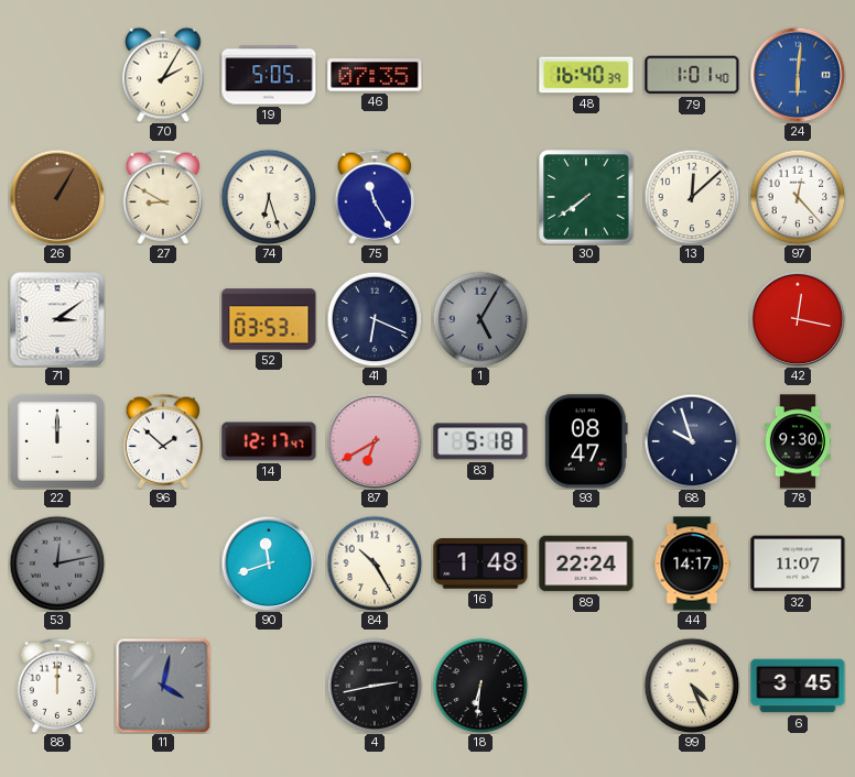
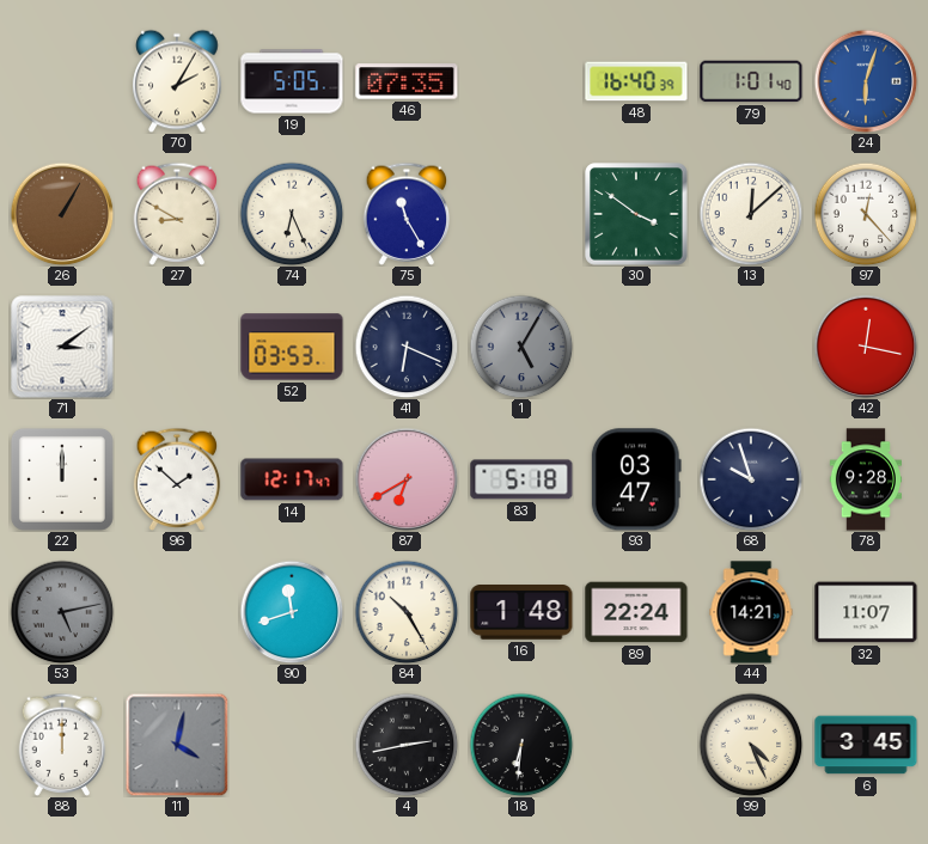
24: 6:01 -> 6:03
74: 6:27 -> 6:26
30: 7:39 -> 3:51
93: 08:47 -> 03:47
78: 9:30 -> 9:28
53: 12:13 -> 5:13
44: 14:17 -> 14:21
